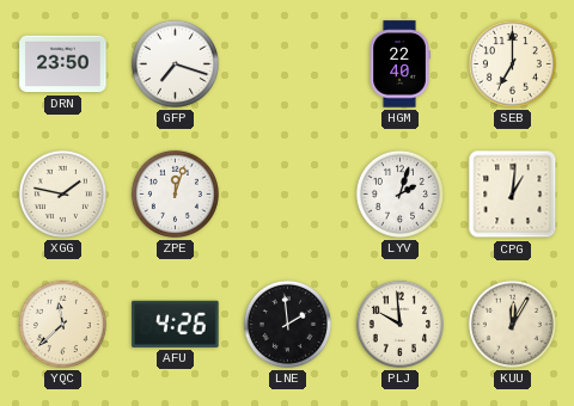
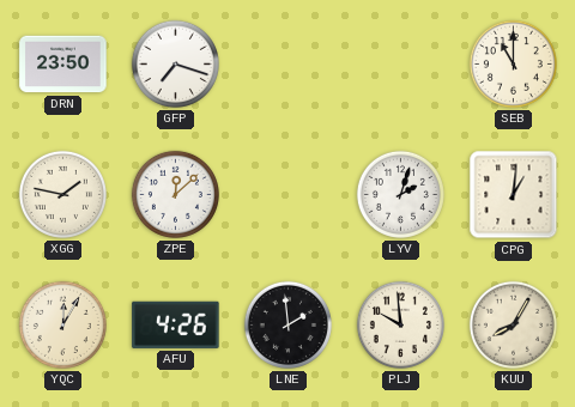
HGM: 22:40 -> none
SEB: 7:00 -> 11:00
ZPE: 12:03 -> 12:08
YQC: 11:38 -> 12:05
KUU: 12:05 -> 8:05
